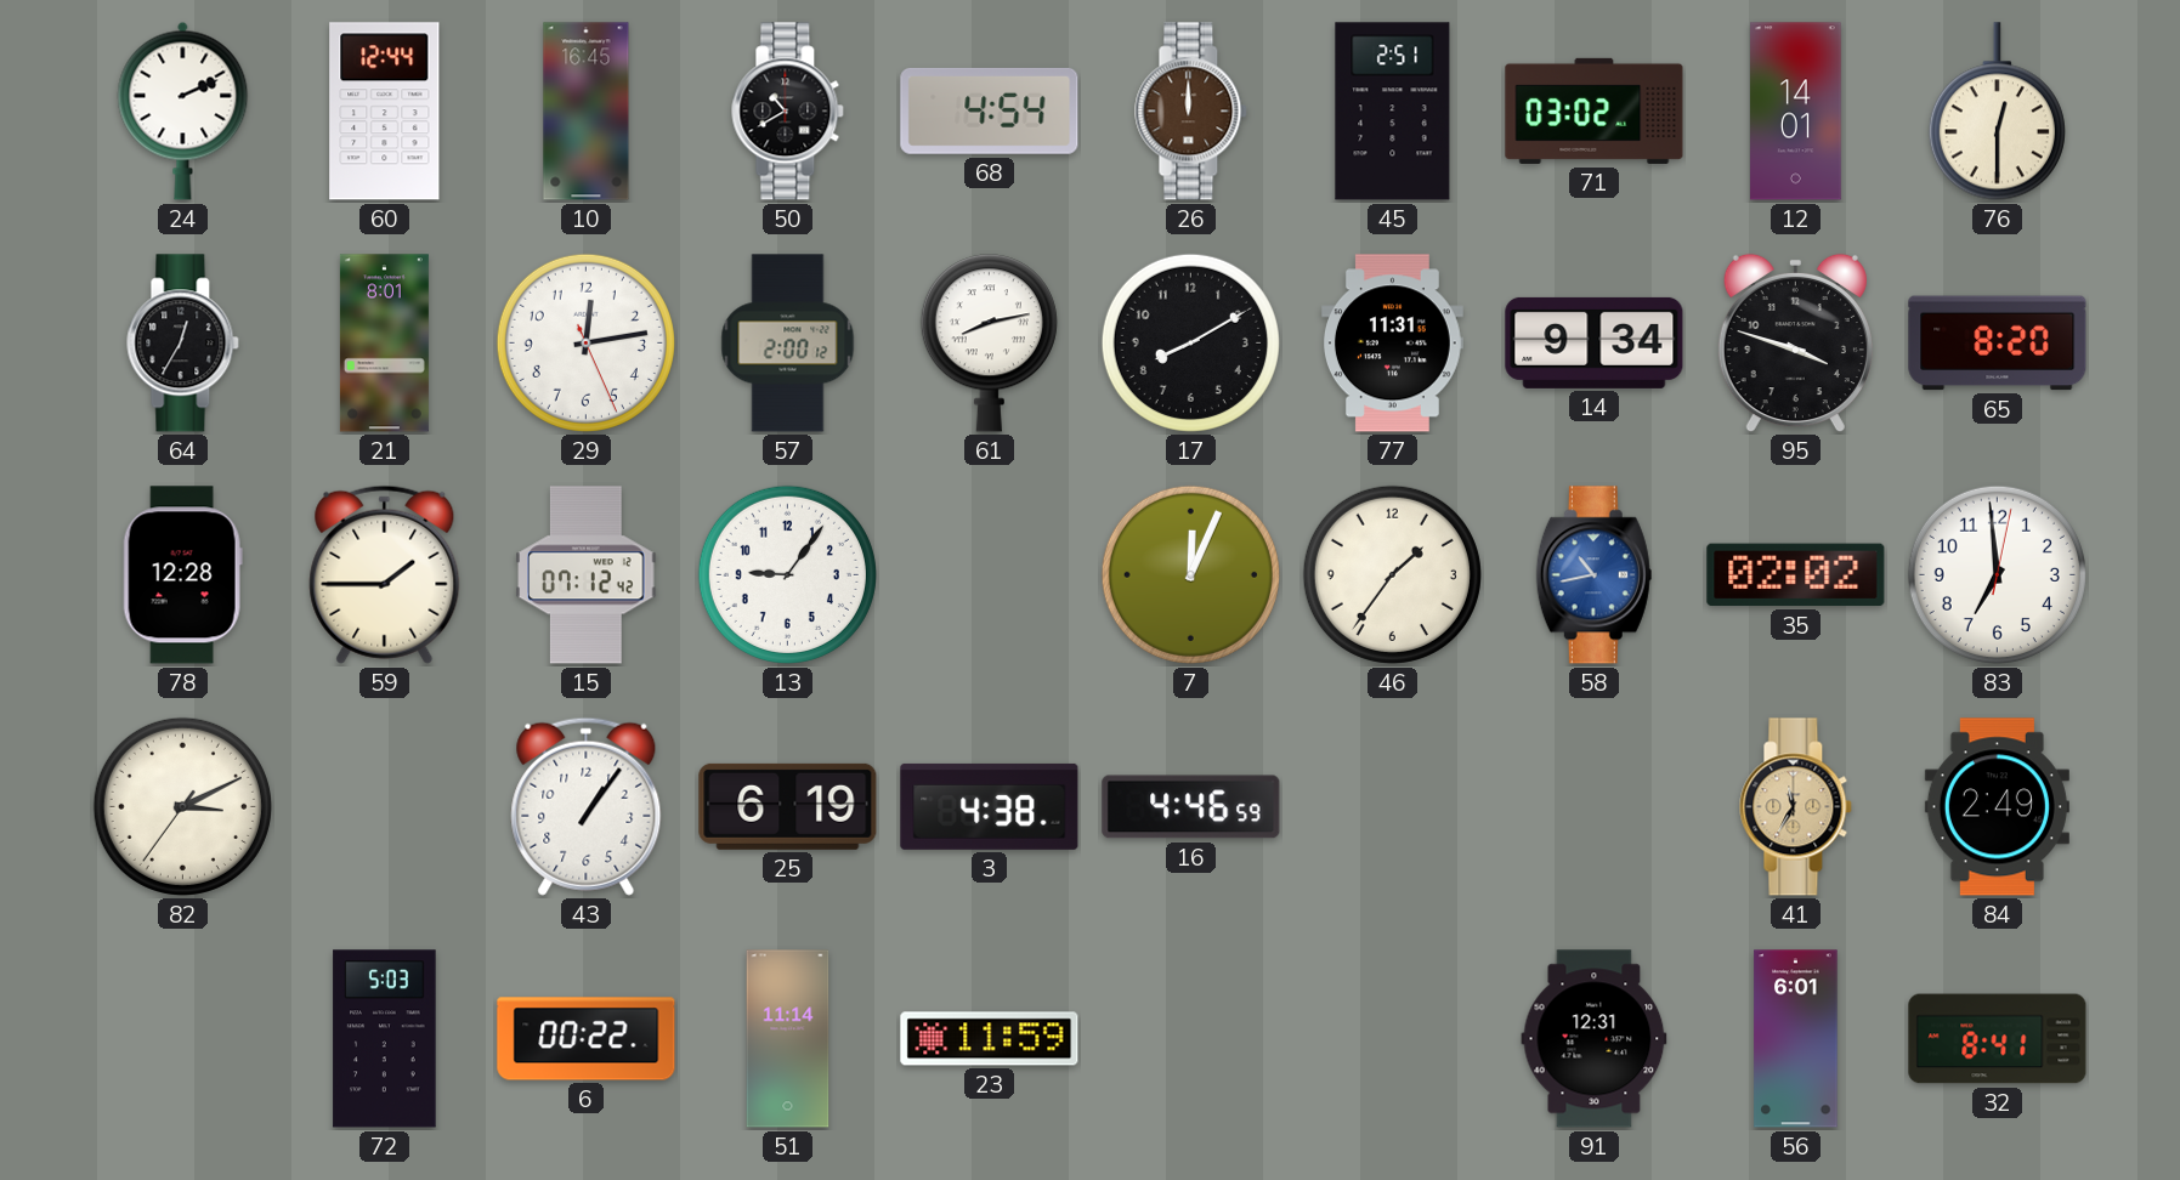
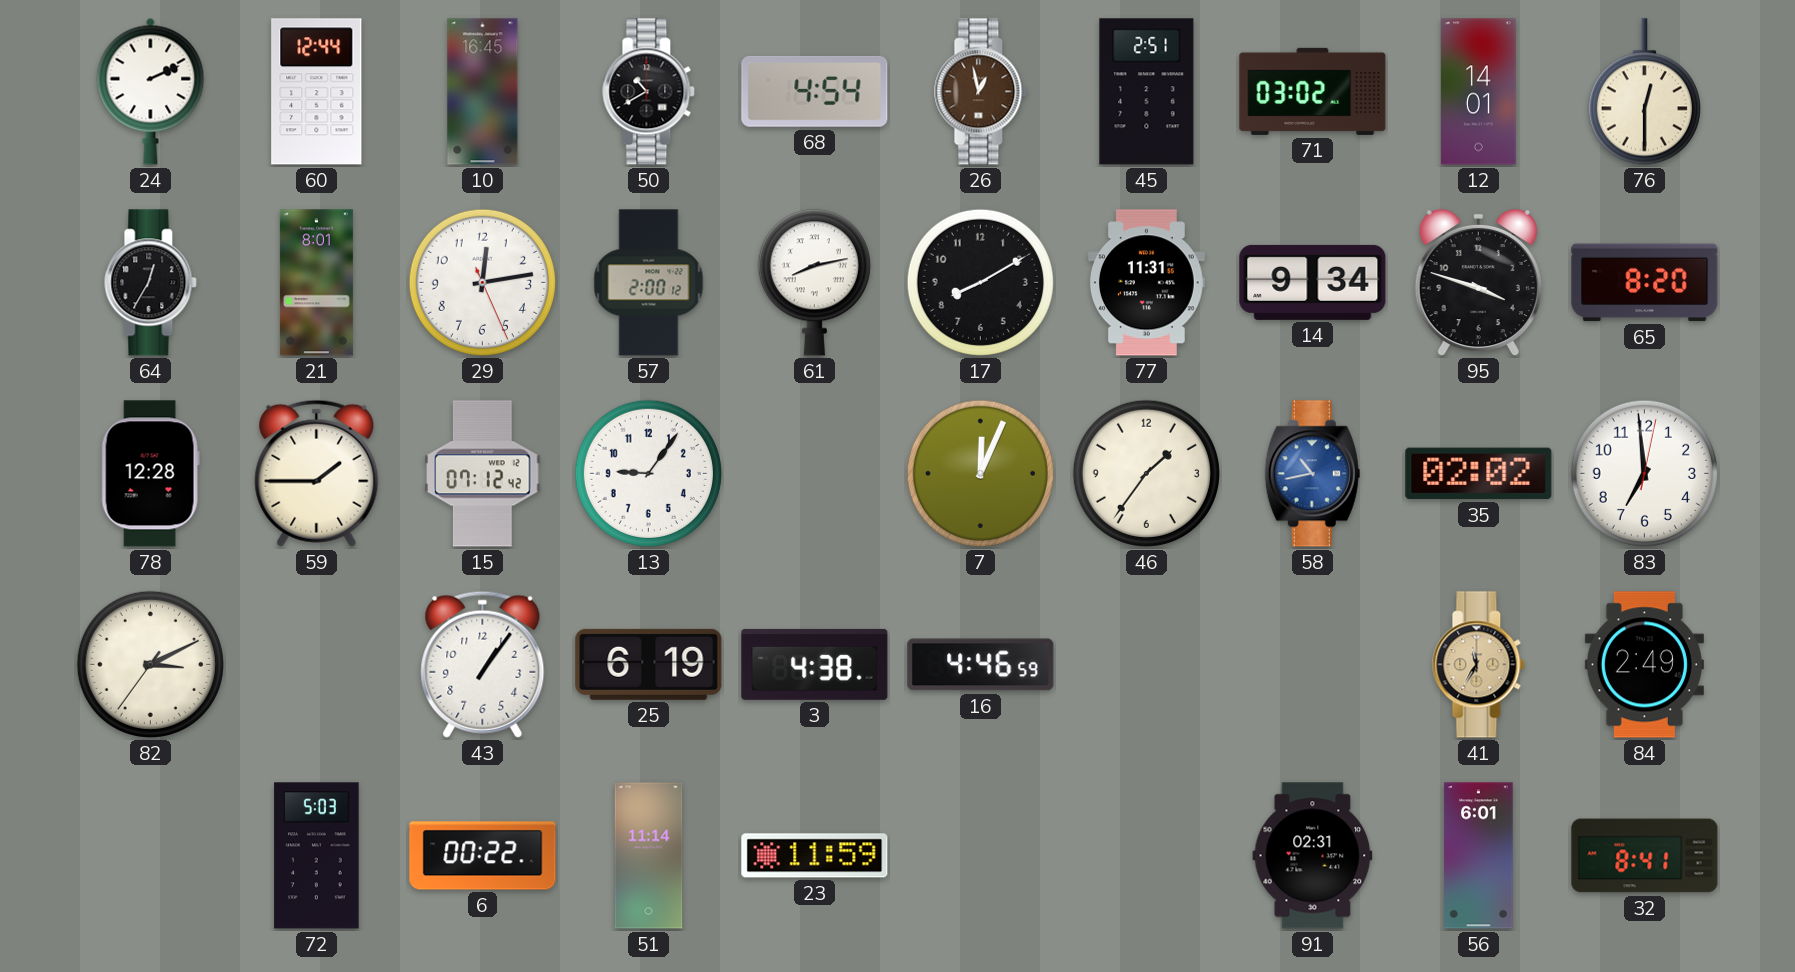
26: 12:00 -> 12:58
91: 12:31 -> 02:31
